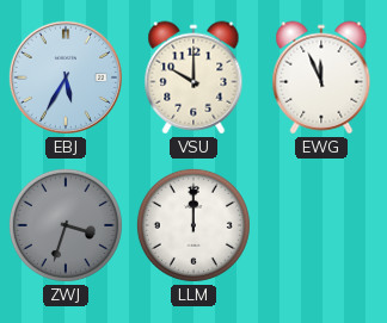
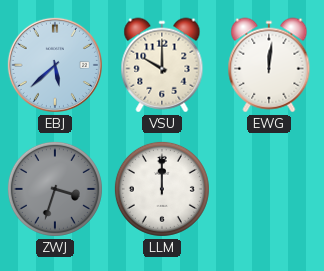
EBJ: 5:35 -> 5:38
EWG: 11:56 -> 12:01
